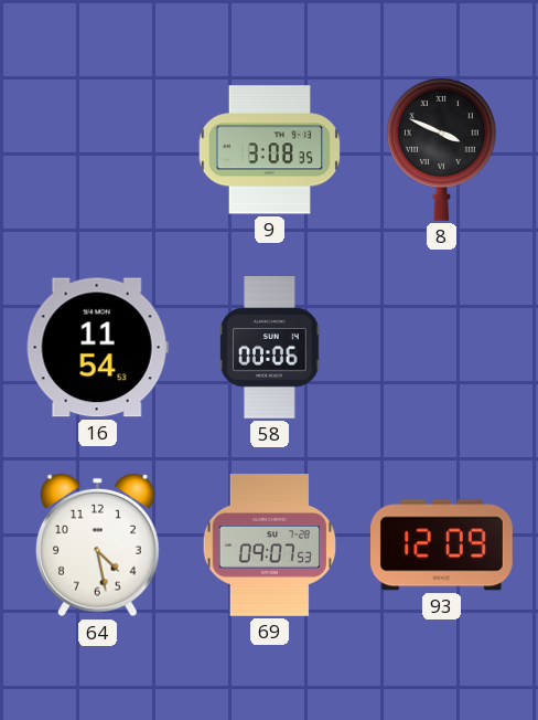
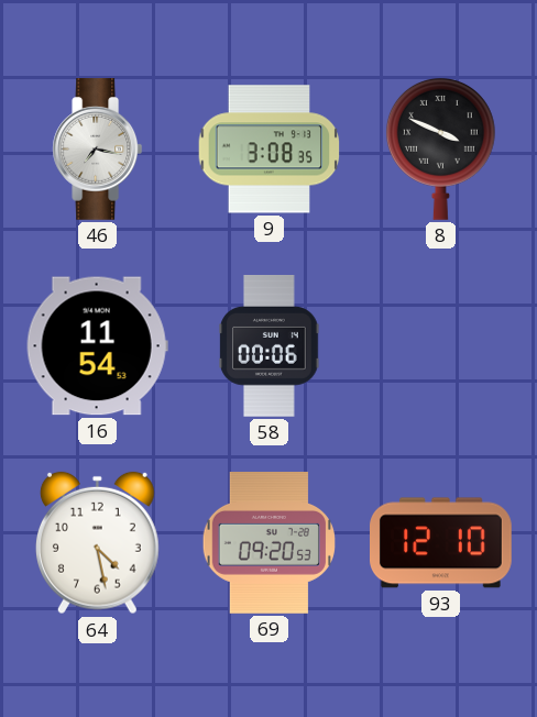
46: none -> 7:17
69: 09:07 -> 09:20
93: 12:09 -> 12:10
